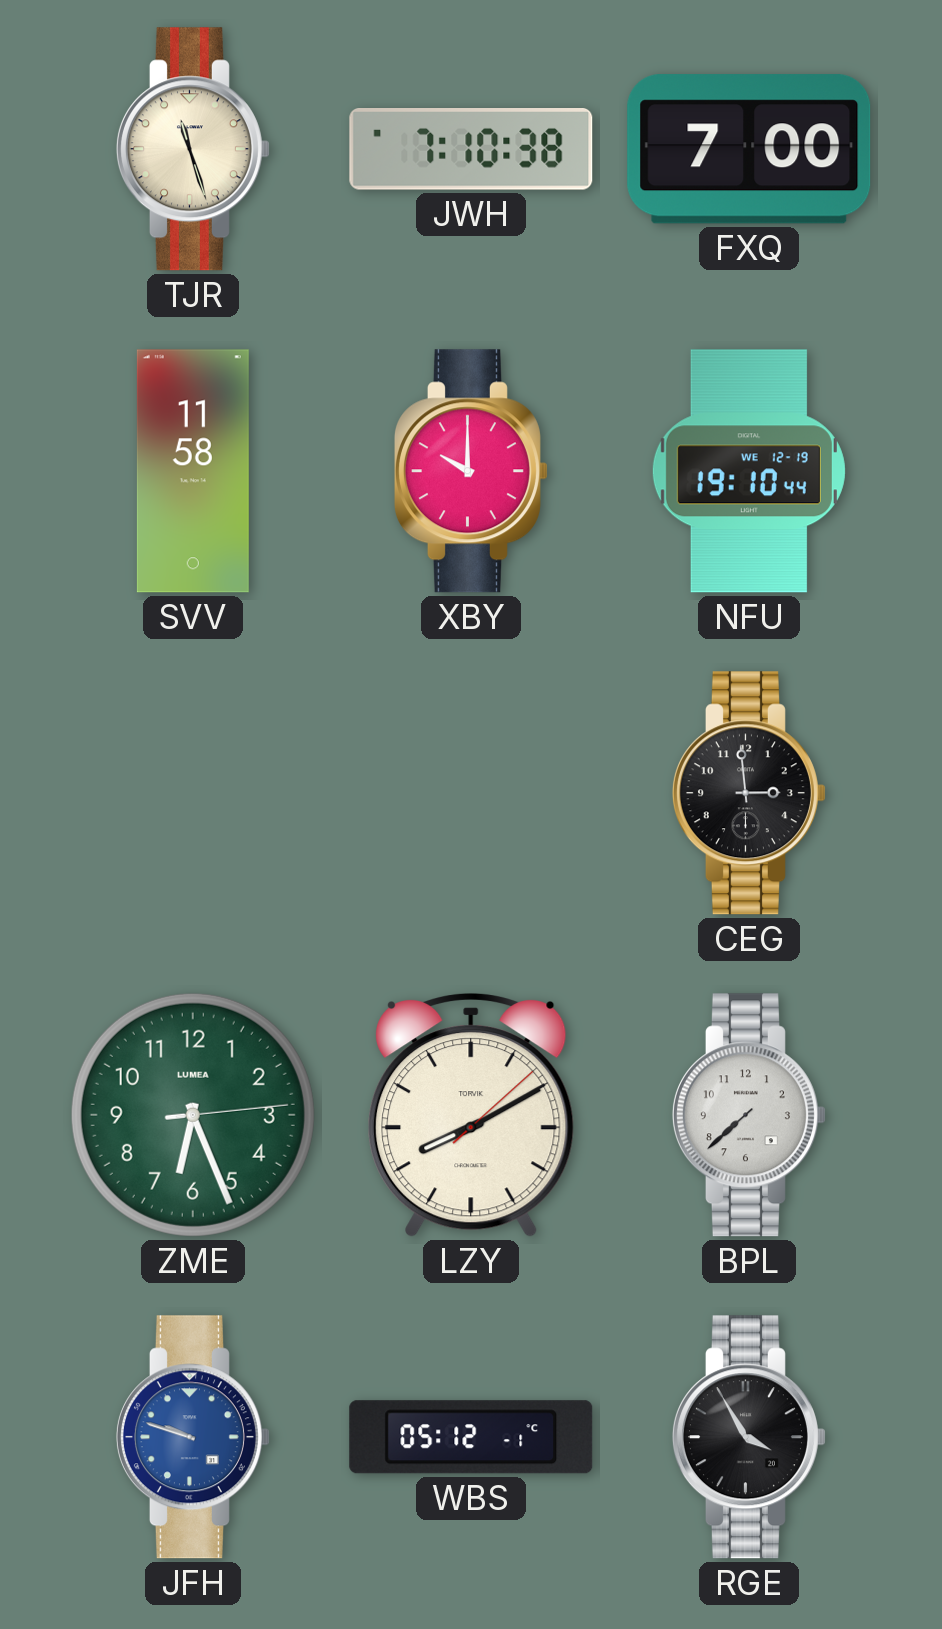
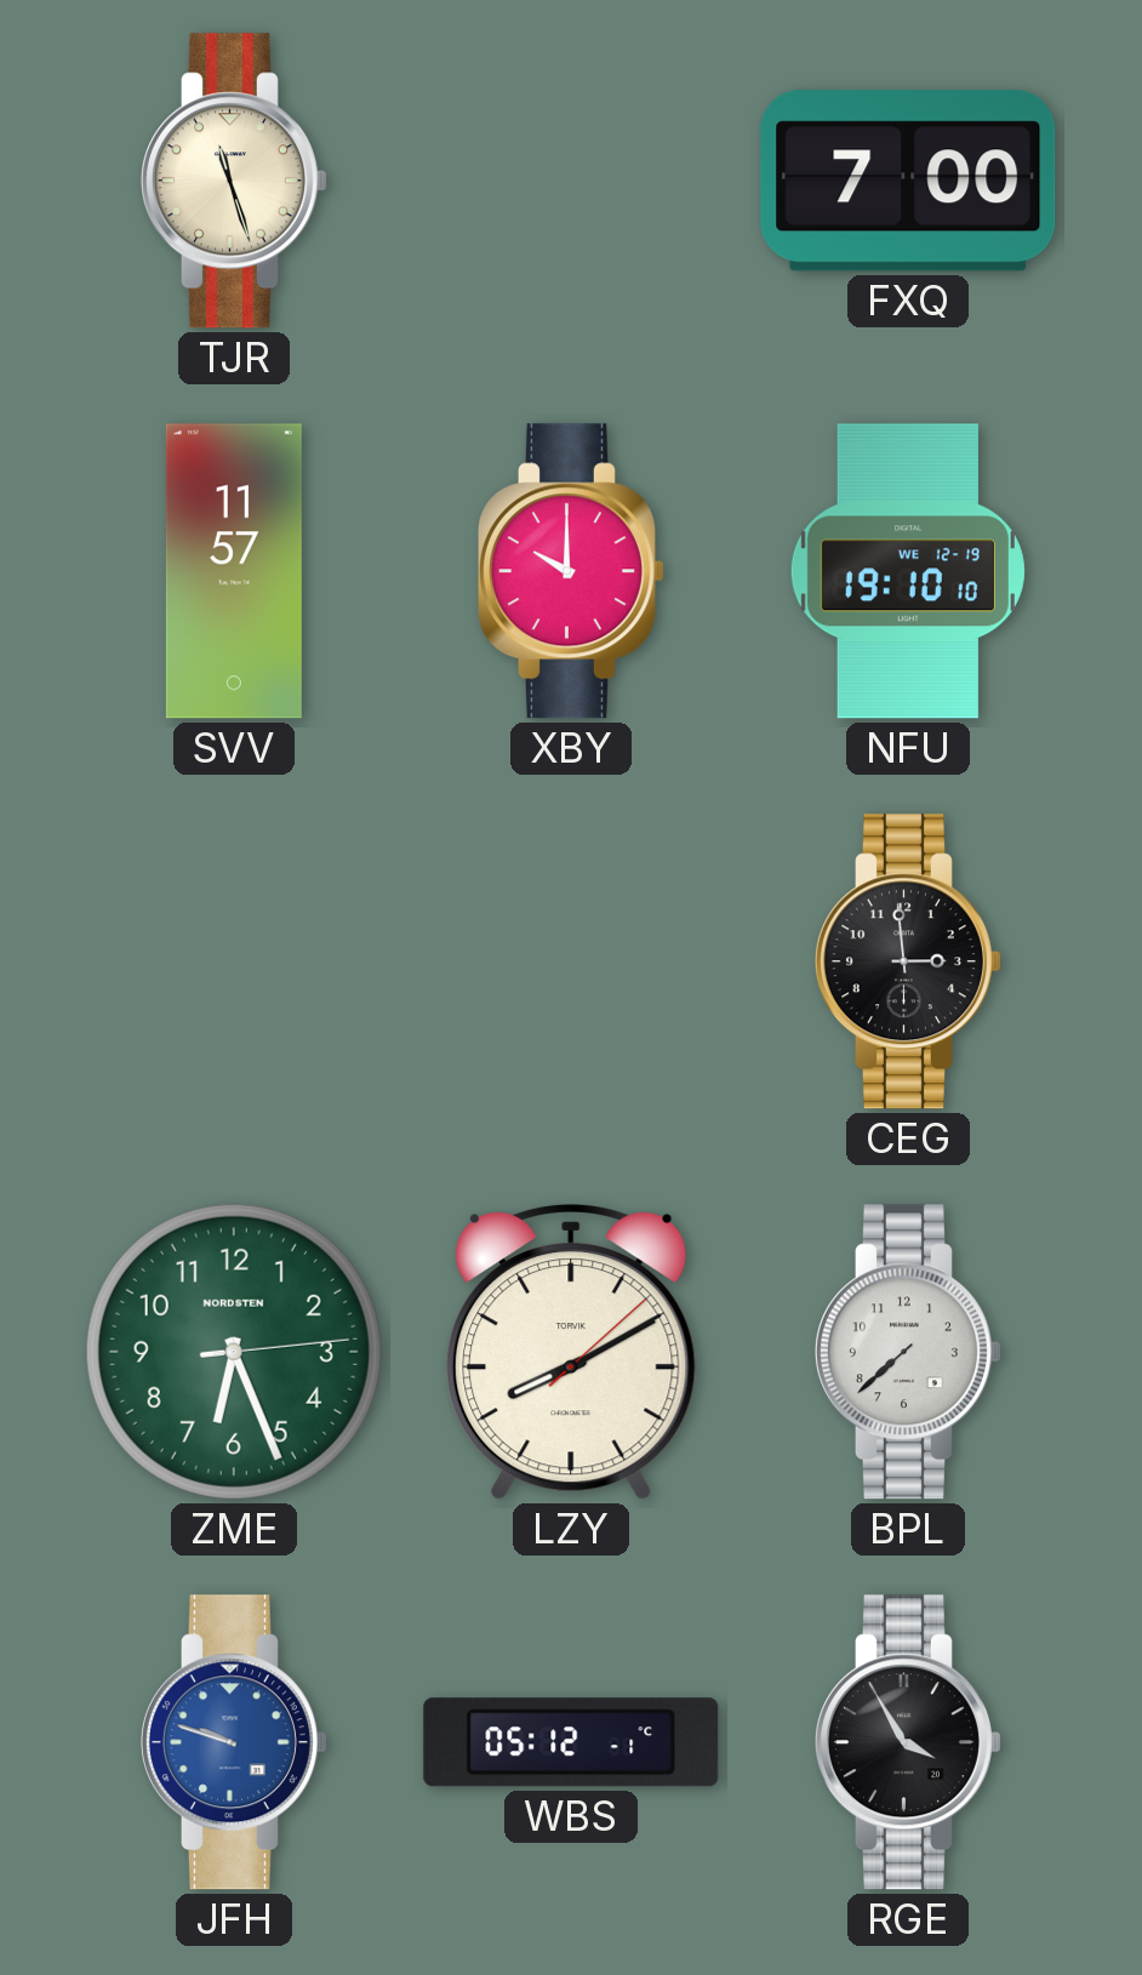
JWH: 7:10 -> none
SVV: 11:58 -> 11:57
NFU: 19:10:44 -> 19:10:10
ZME brand: LUMEA -> NORDSTEN
